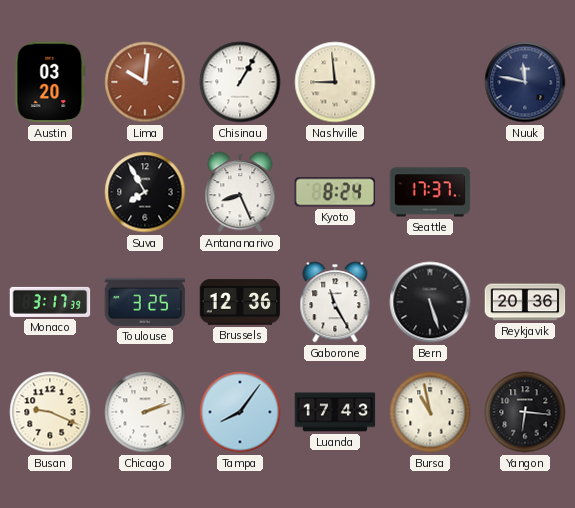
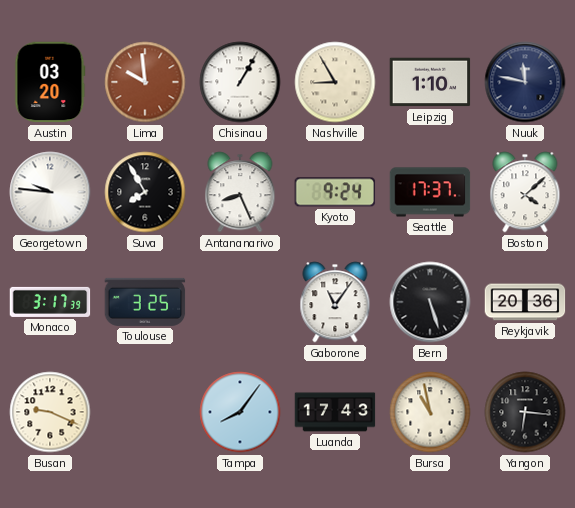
Lima: 10:01 -> 9:59
Nashville: 8:59 -> 8:55
Leipzig: none -> 1:10
Georgetown: none -> 9:46
Kyoto: 8:24 -> 9:24
Boston: none -> 4:08
Brussels: 12:36 -> none
Gaborone: 11:25 -> 11:06
Chicago: 2:12 -> none
